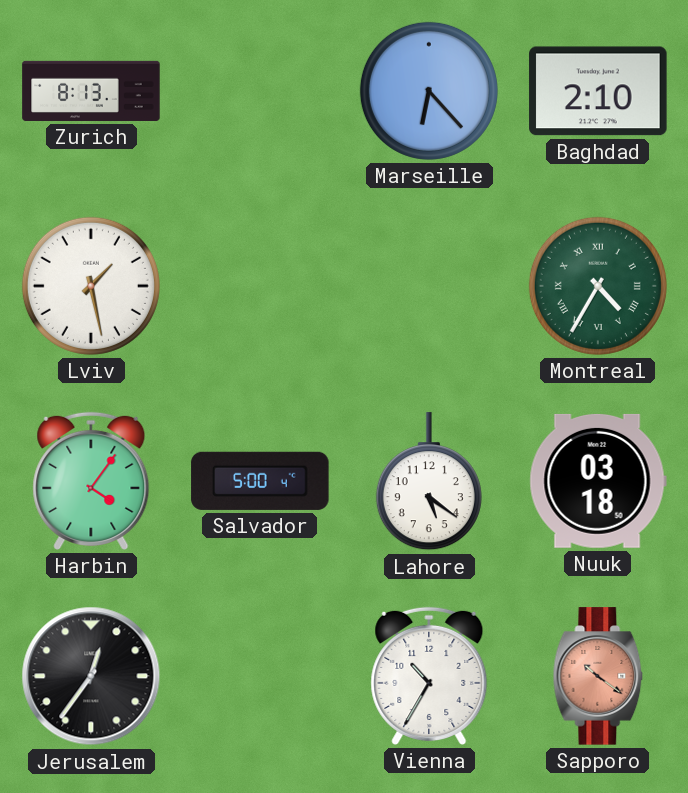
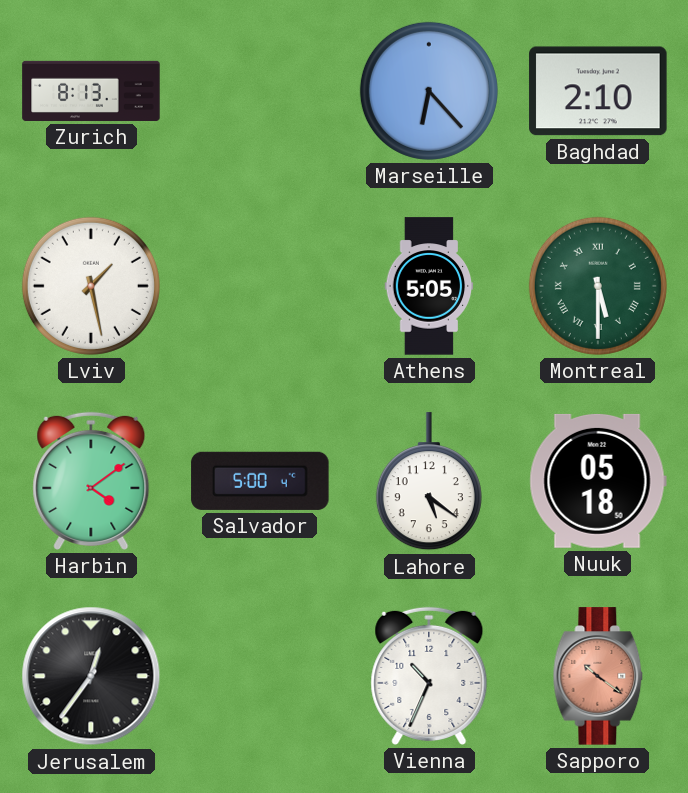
Athens: none -> 5:05
Montreal: 4:35 -> 5:30
Harbin: 4:06 -> 4:09
Nuuk: 03:18 -> 05:18
Vienna: 10:35 -> 10:34
